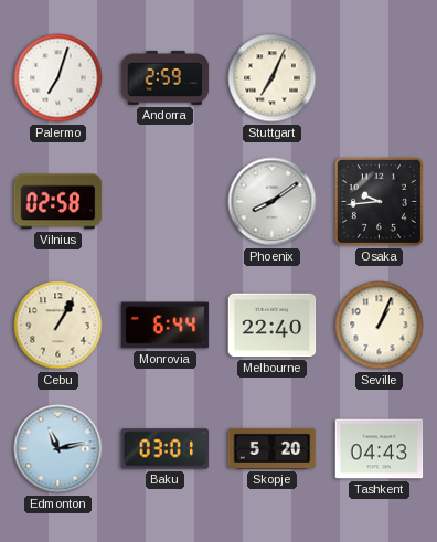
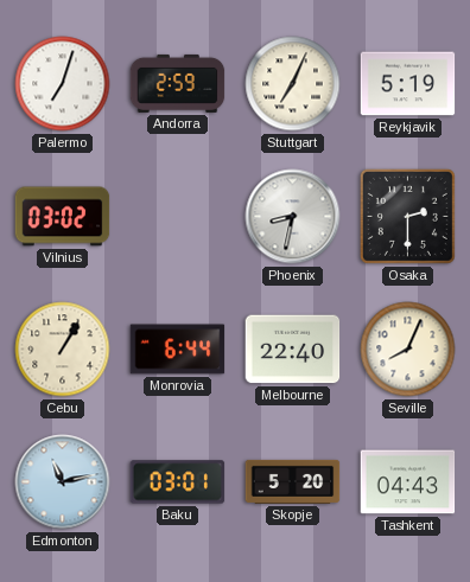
Reykjavik: none -> 5:19
Vilnius: 02:58 -> 03:02
Phoenix: 8:09 -> 8:32
Osaka: 9:44 -> 2:30
Seville: 1:04 -> 8:04
